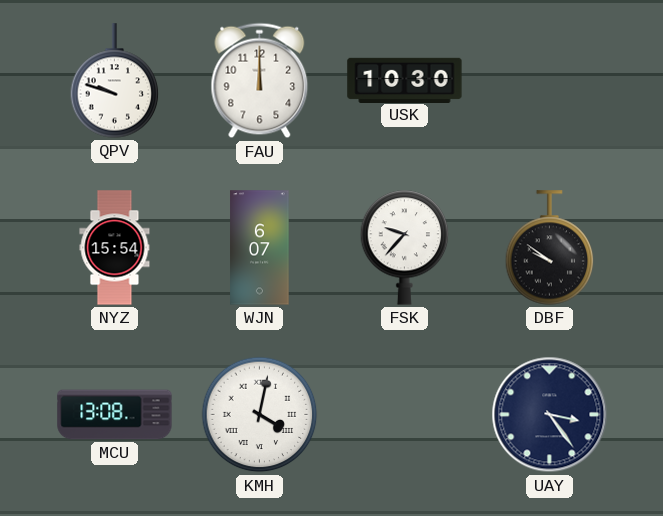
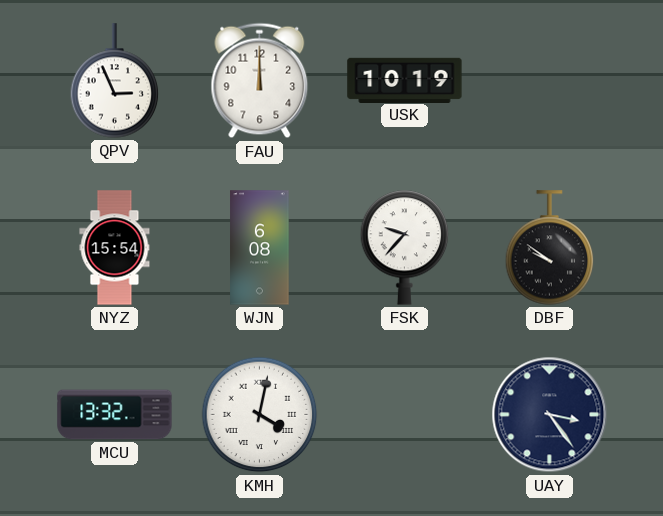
QPV: 9:48 -> 2:56
USK: 10:30 -> 10:19
WJN: 6:07 -> 6:08
MCU: 13:08 -> 13:32
